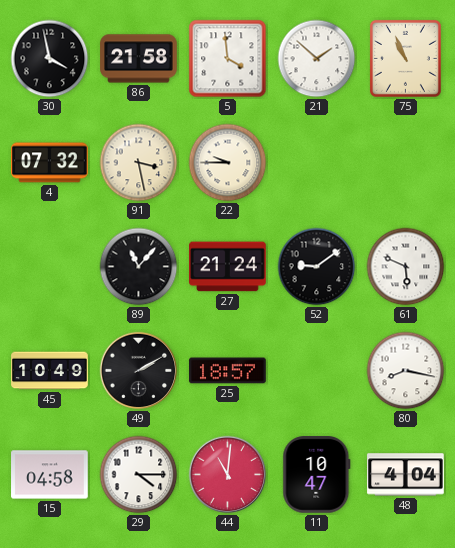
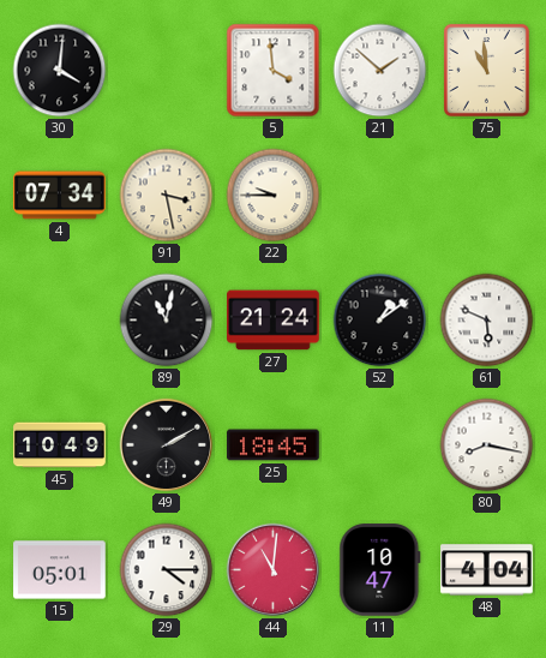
30: 3:58 -> 4:01
86: 21:58 -> none
75: 10:56 -> 10:59
4: 07:32 -> 07:34
89: 11:07 -> 11:02
52: 9:09 -> 1:09
25: 18:57 -> 18:45
15: 04:58 -> 05:01
